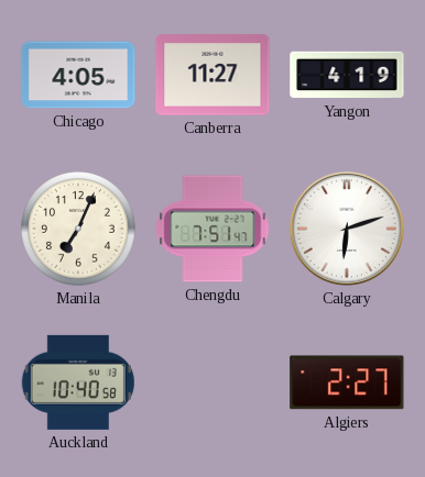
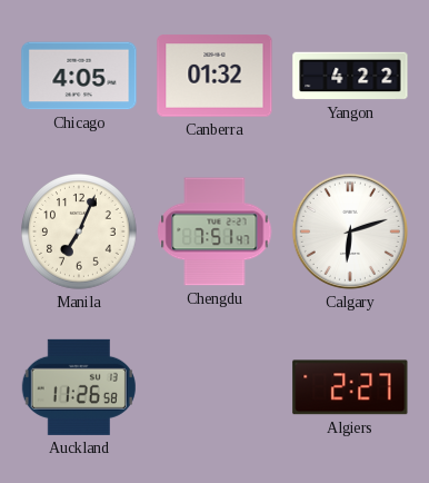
Canberra: 11:27 -> 01:32
Yangon: 4:19 -> 4:22
Auckland: 10:40 -> 11:26
